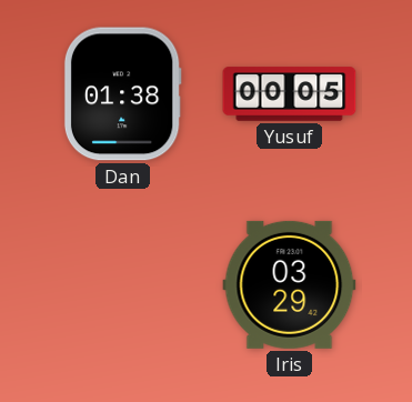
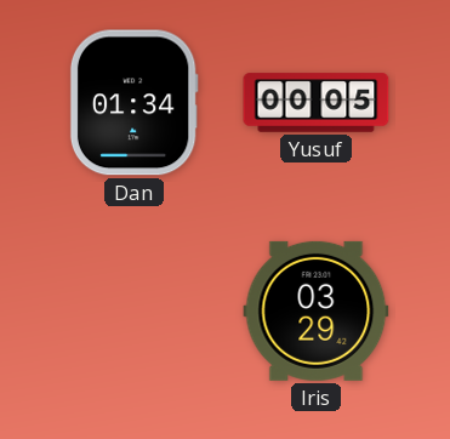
Dan: 01:38 -> 01:34
